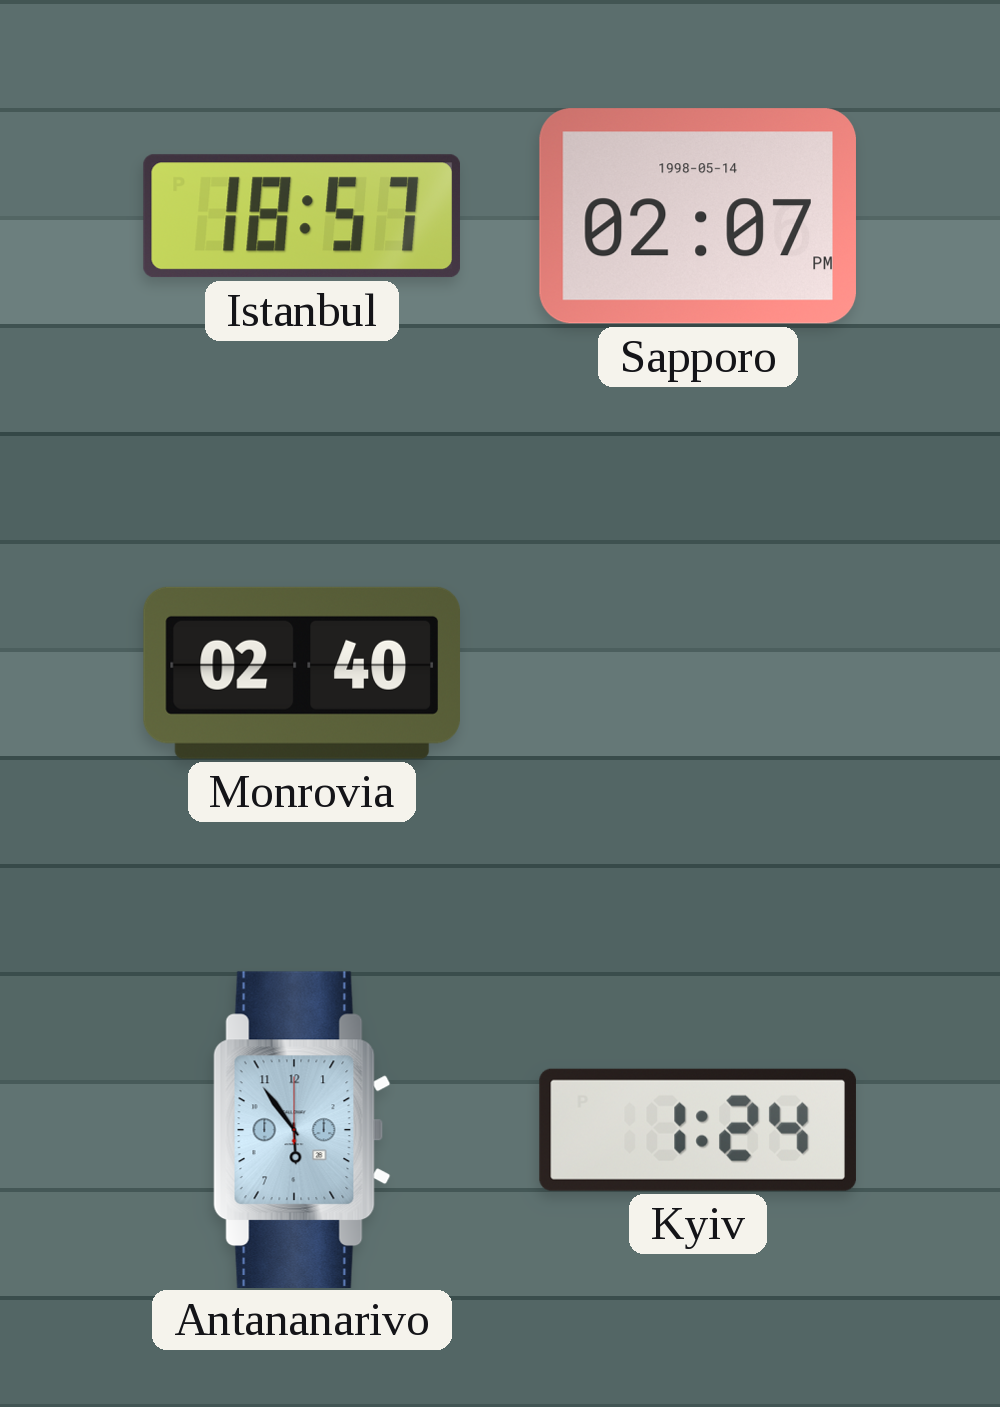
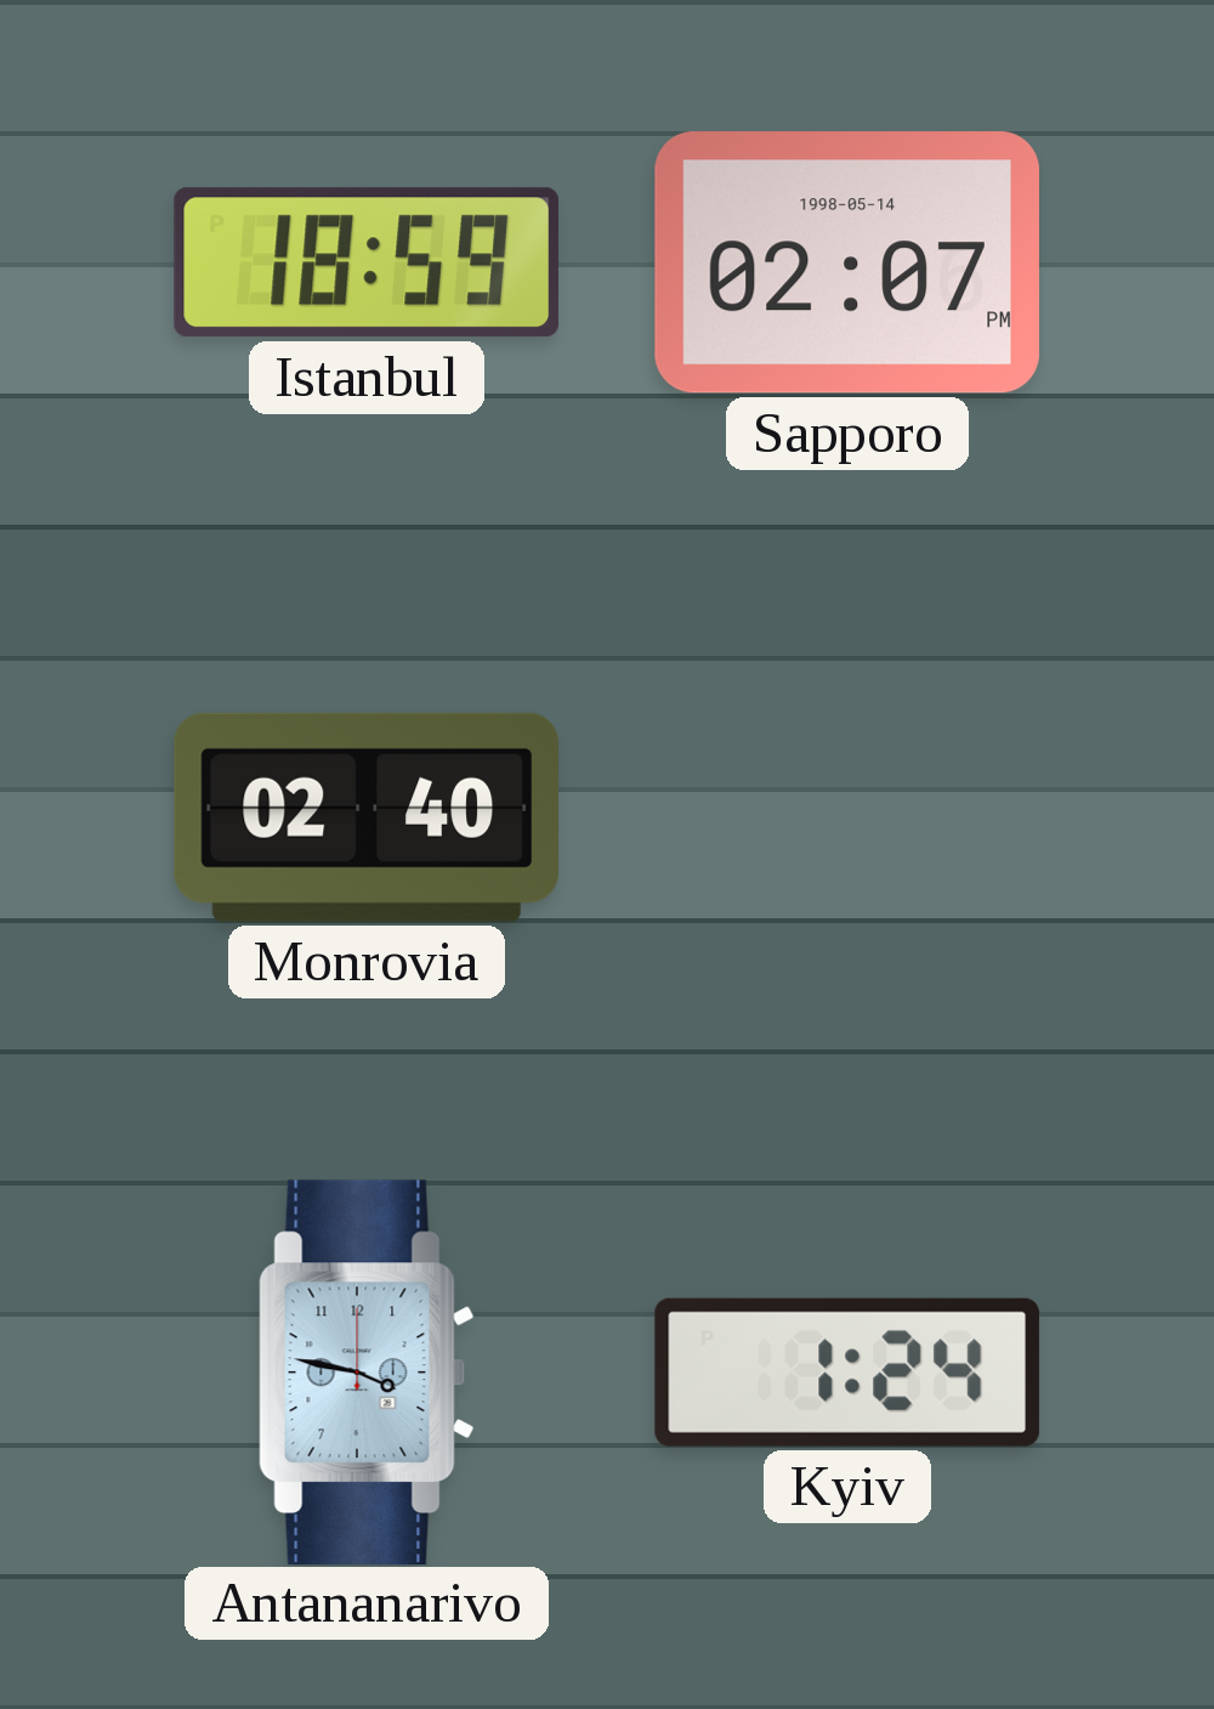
Istanbul: 18:57 -> 18:59
Antananarivo: 5:54 -> 3:47
